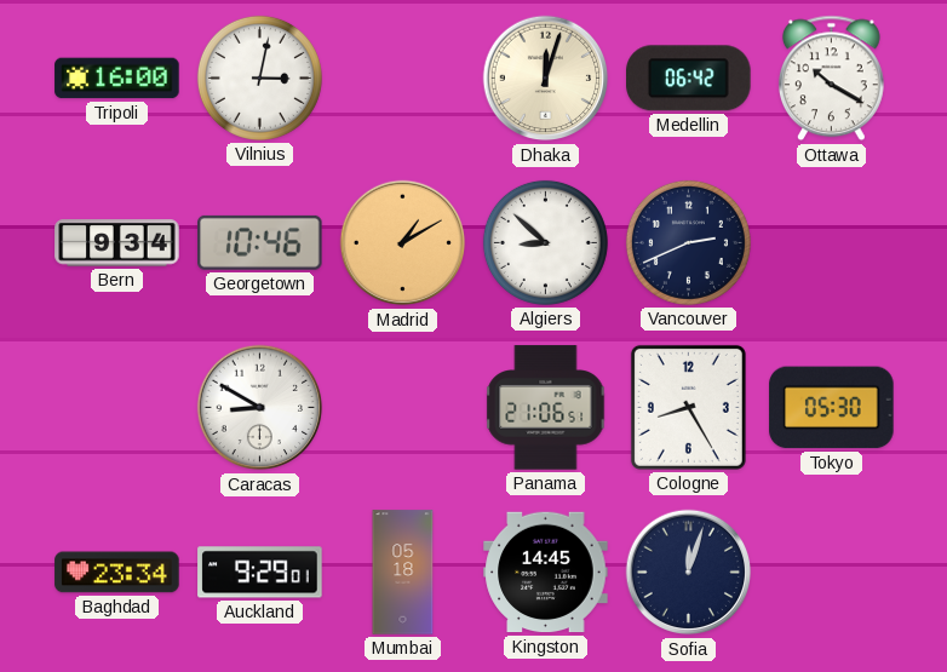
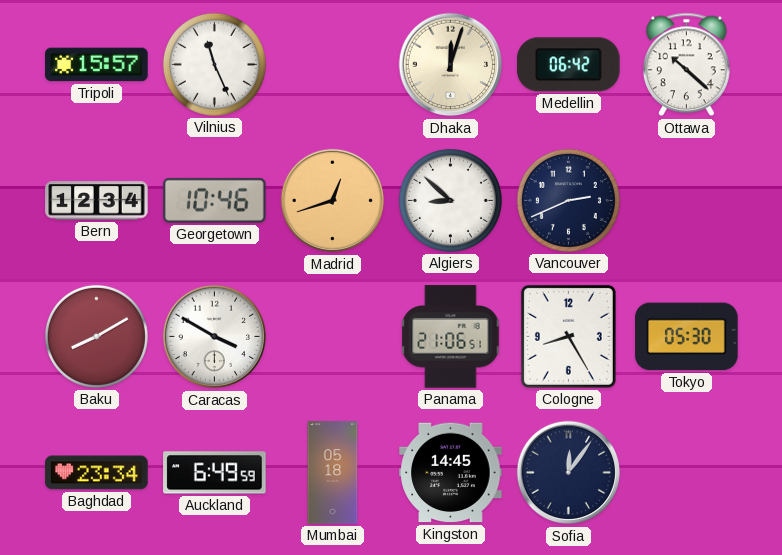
Tripoli: 16:00 -> 15:57
Vilnius: 3:02 -> 11:26
Ottawa: 10:20 -> 10:22
Bern: 9:34 -> 12:34
Madrid: 1:10 -> 12:42
Baku: none -> 8:10
Caracas: 8:50 -> 3:50
Auckland: 9:29 -> 6:49
Sofia: 12:03 -> 12:06
